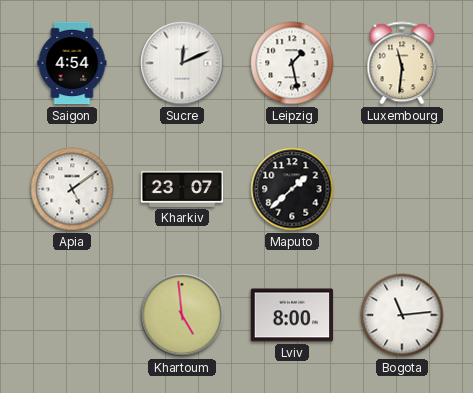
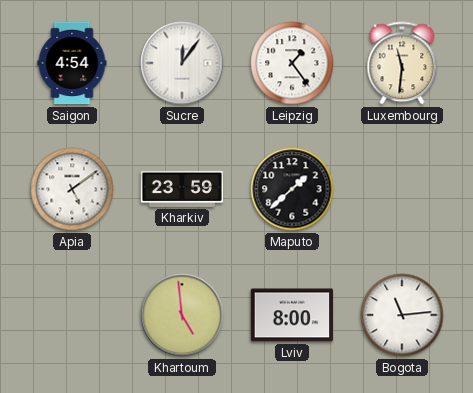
Sucre: 12:11 -> 12:06
Leipzig: 1:28 -> 1:24
Kharkiv: 23:07 -> 23:59
